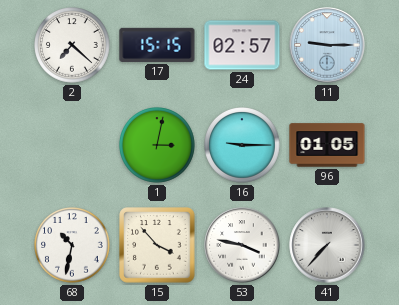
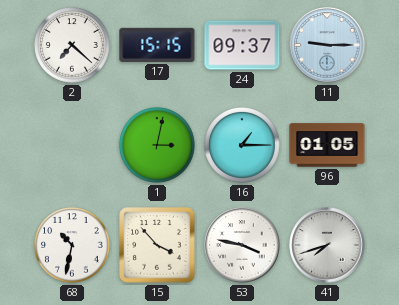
24: 02:57 -> 09:37
16: 9:15 -> 1:15
41: 7:37 -> 7:42
